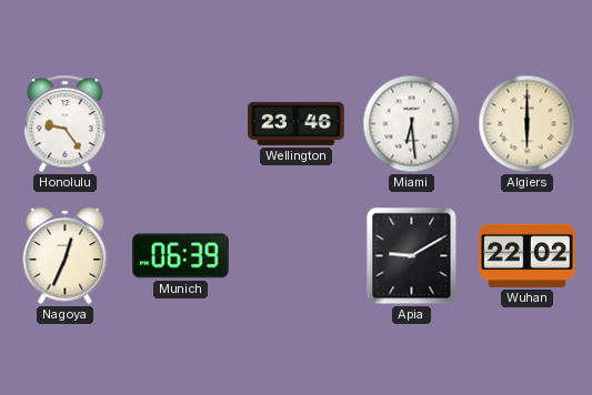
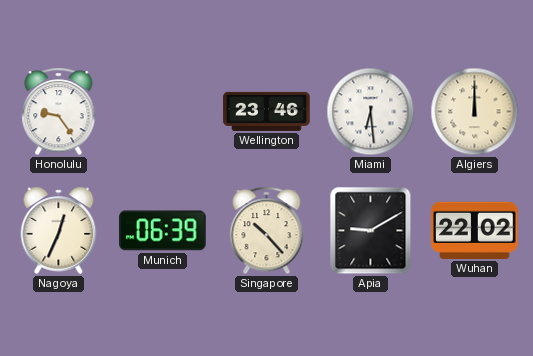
Algiers: 6:00 -> 12:00
Singapore: none -> 10:23
